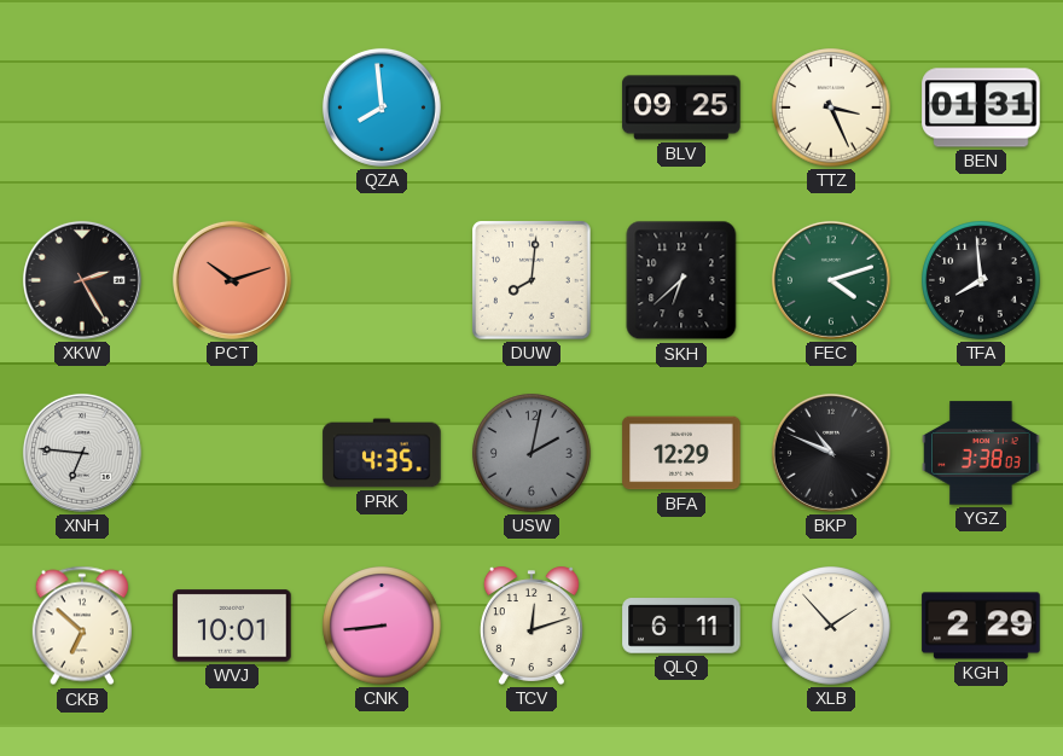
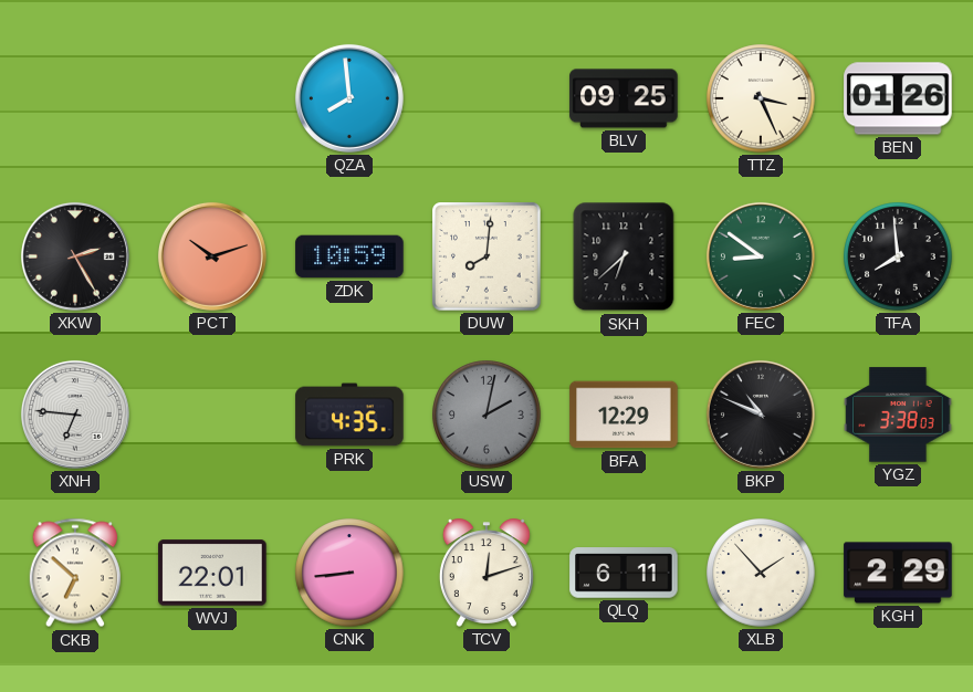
BEN: 01:31 -> 01:26
ZDK: none -> 10:59
FEC: 4:12 -> 8:51
WVJ: 10:01 -> 22:01
